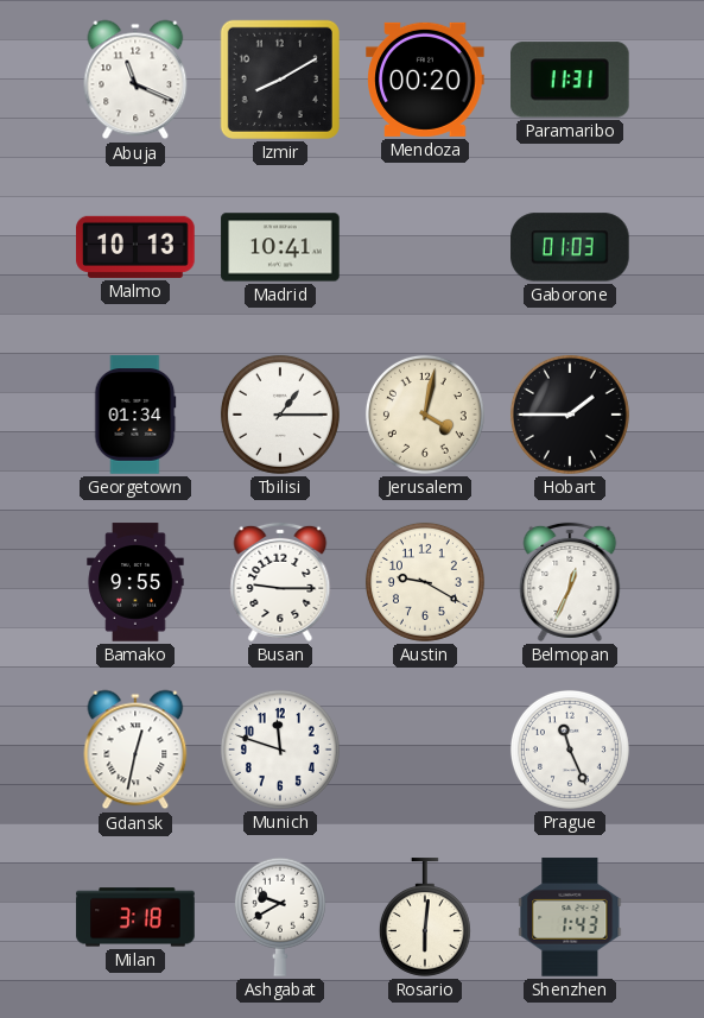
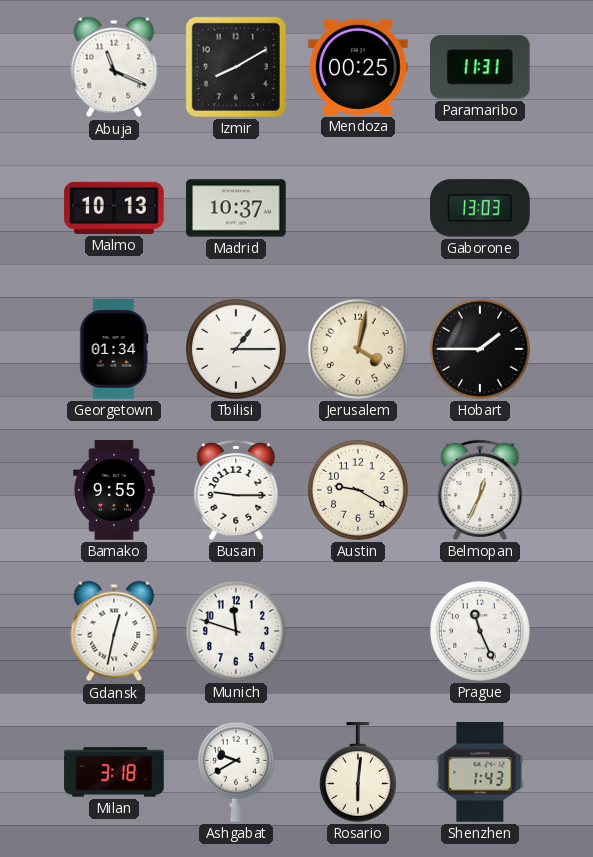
Mendoza: 00:20 -> 00:25
Madrid: 10:41 -> 10:37
Gaborone: 01:03 -> 13:03
